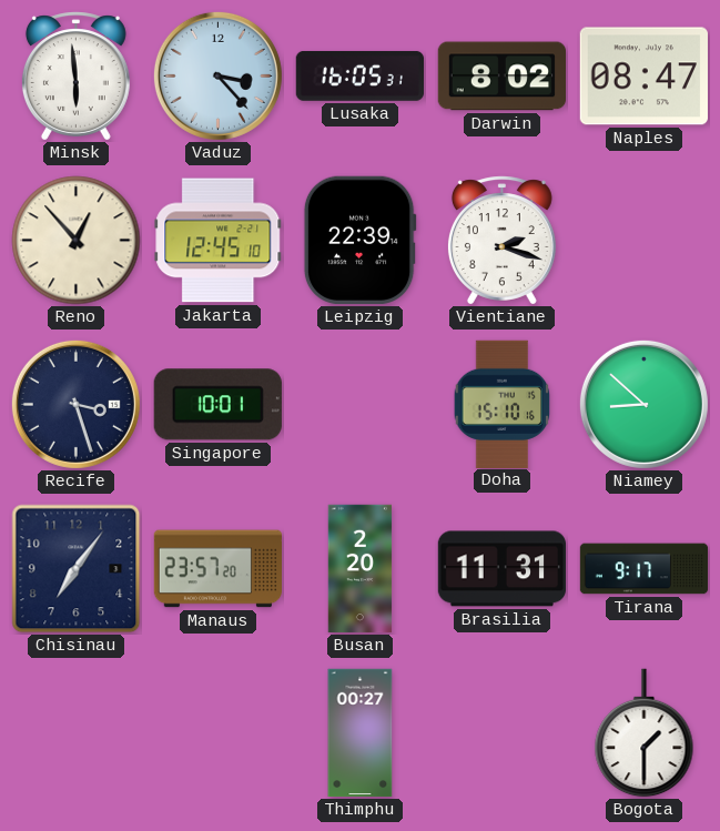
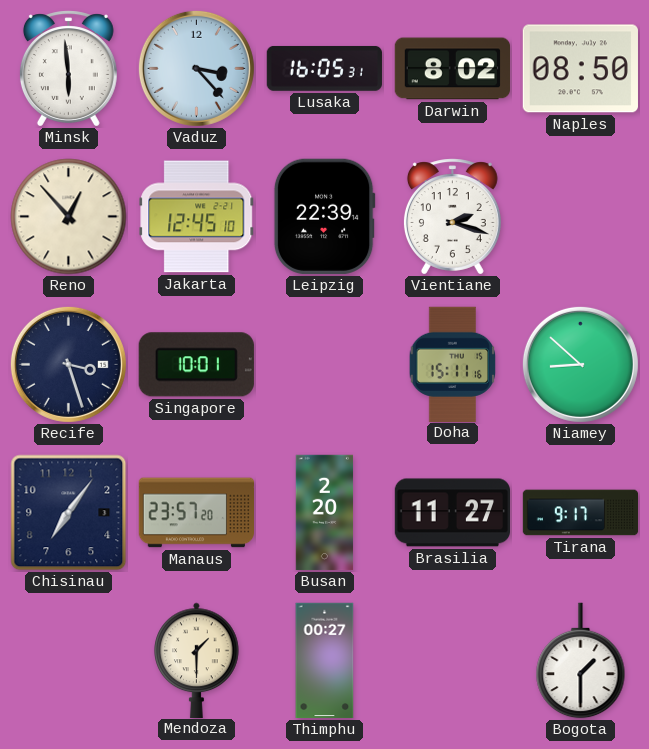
Naples: 08:47 -> 08:50
Doha: 15:10 -> 15:11
Brasilia: 11:31 -> 11:27
Mendoza: none -> 1:30
